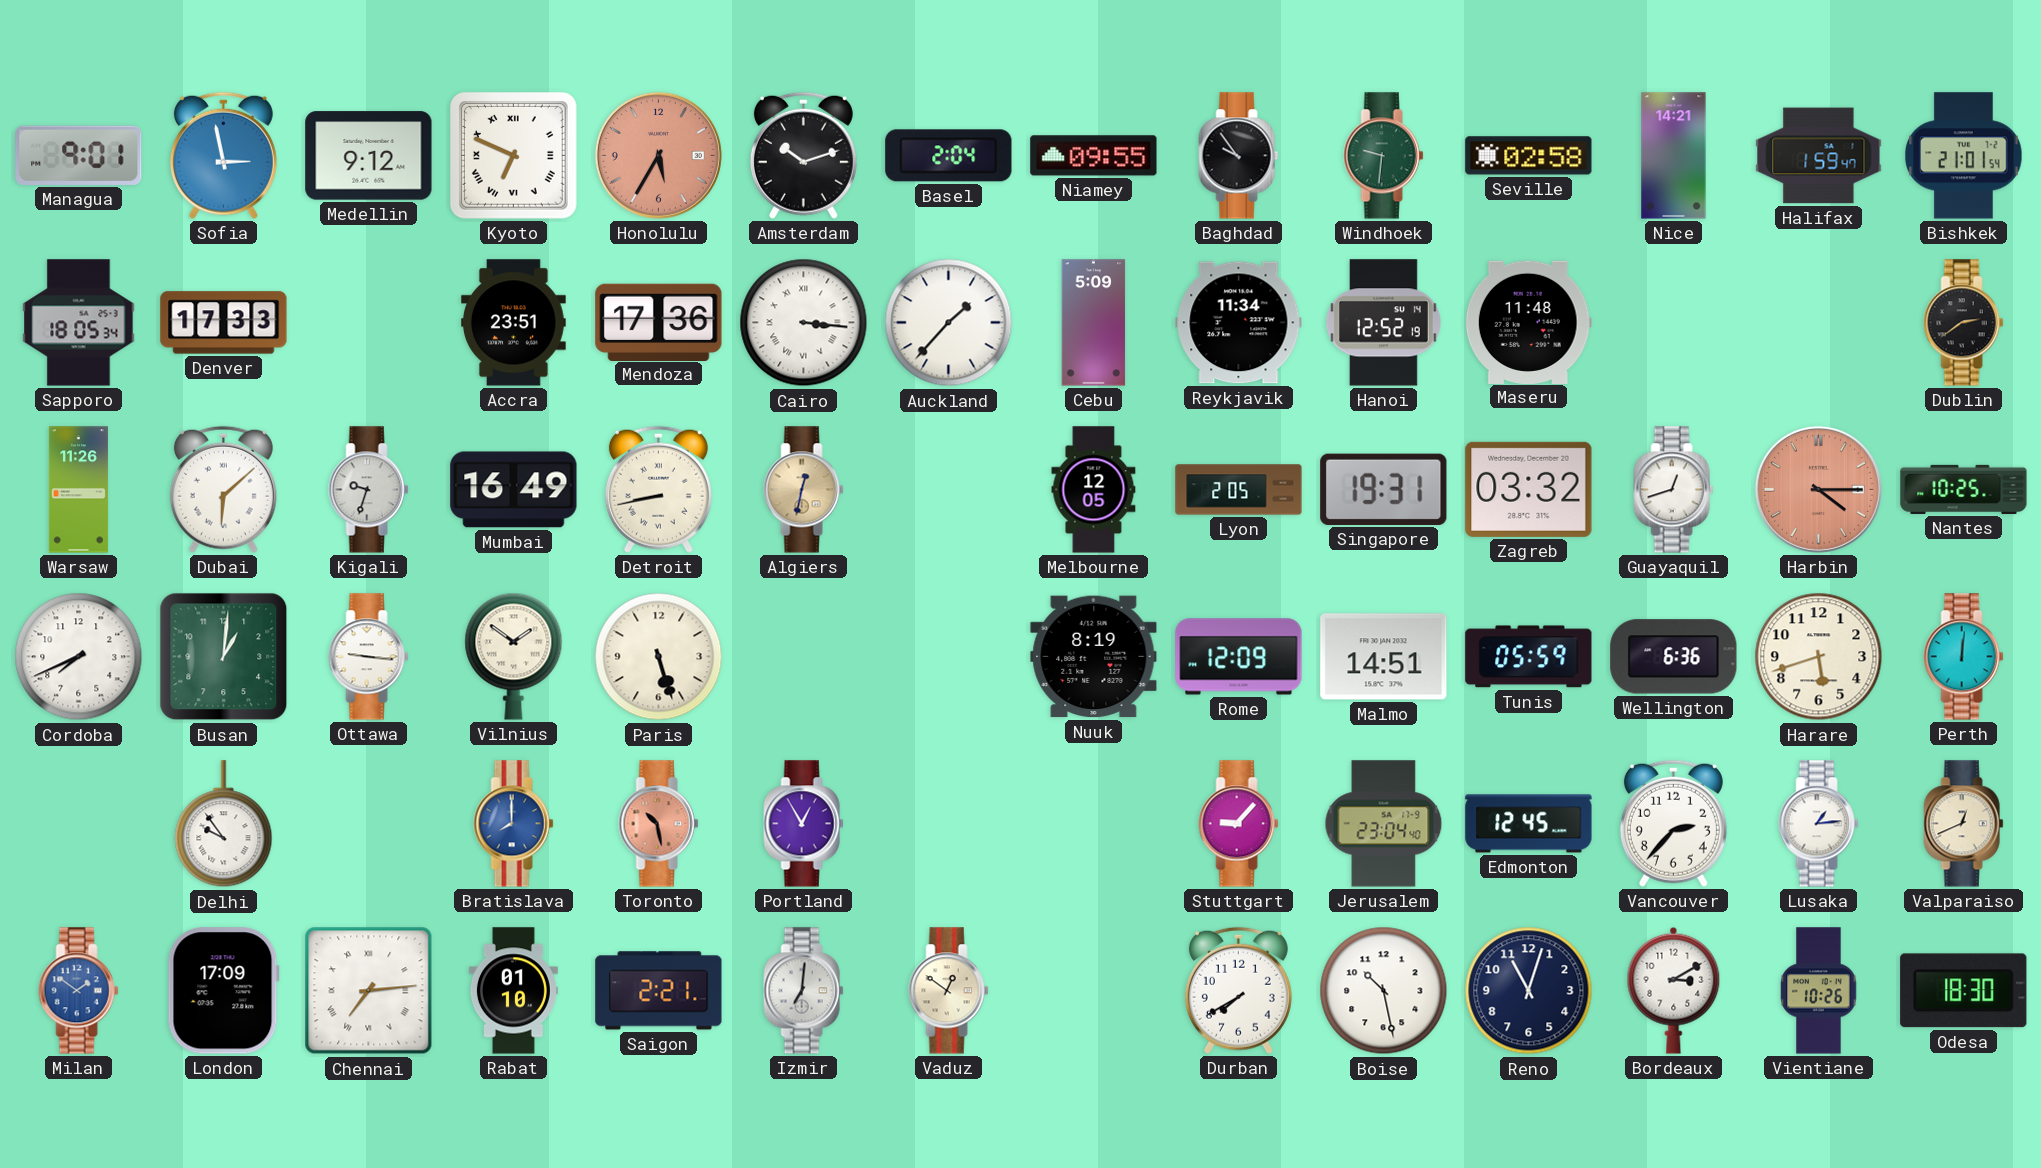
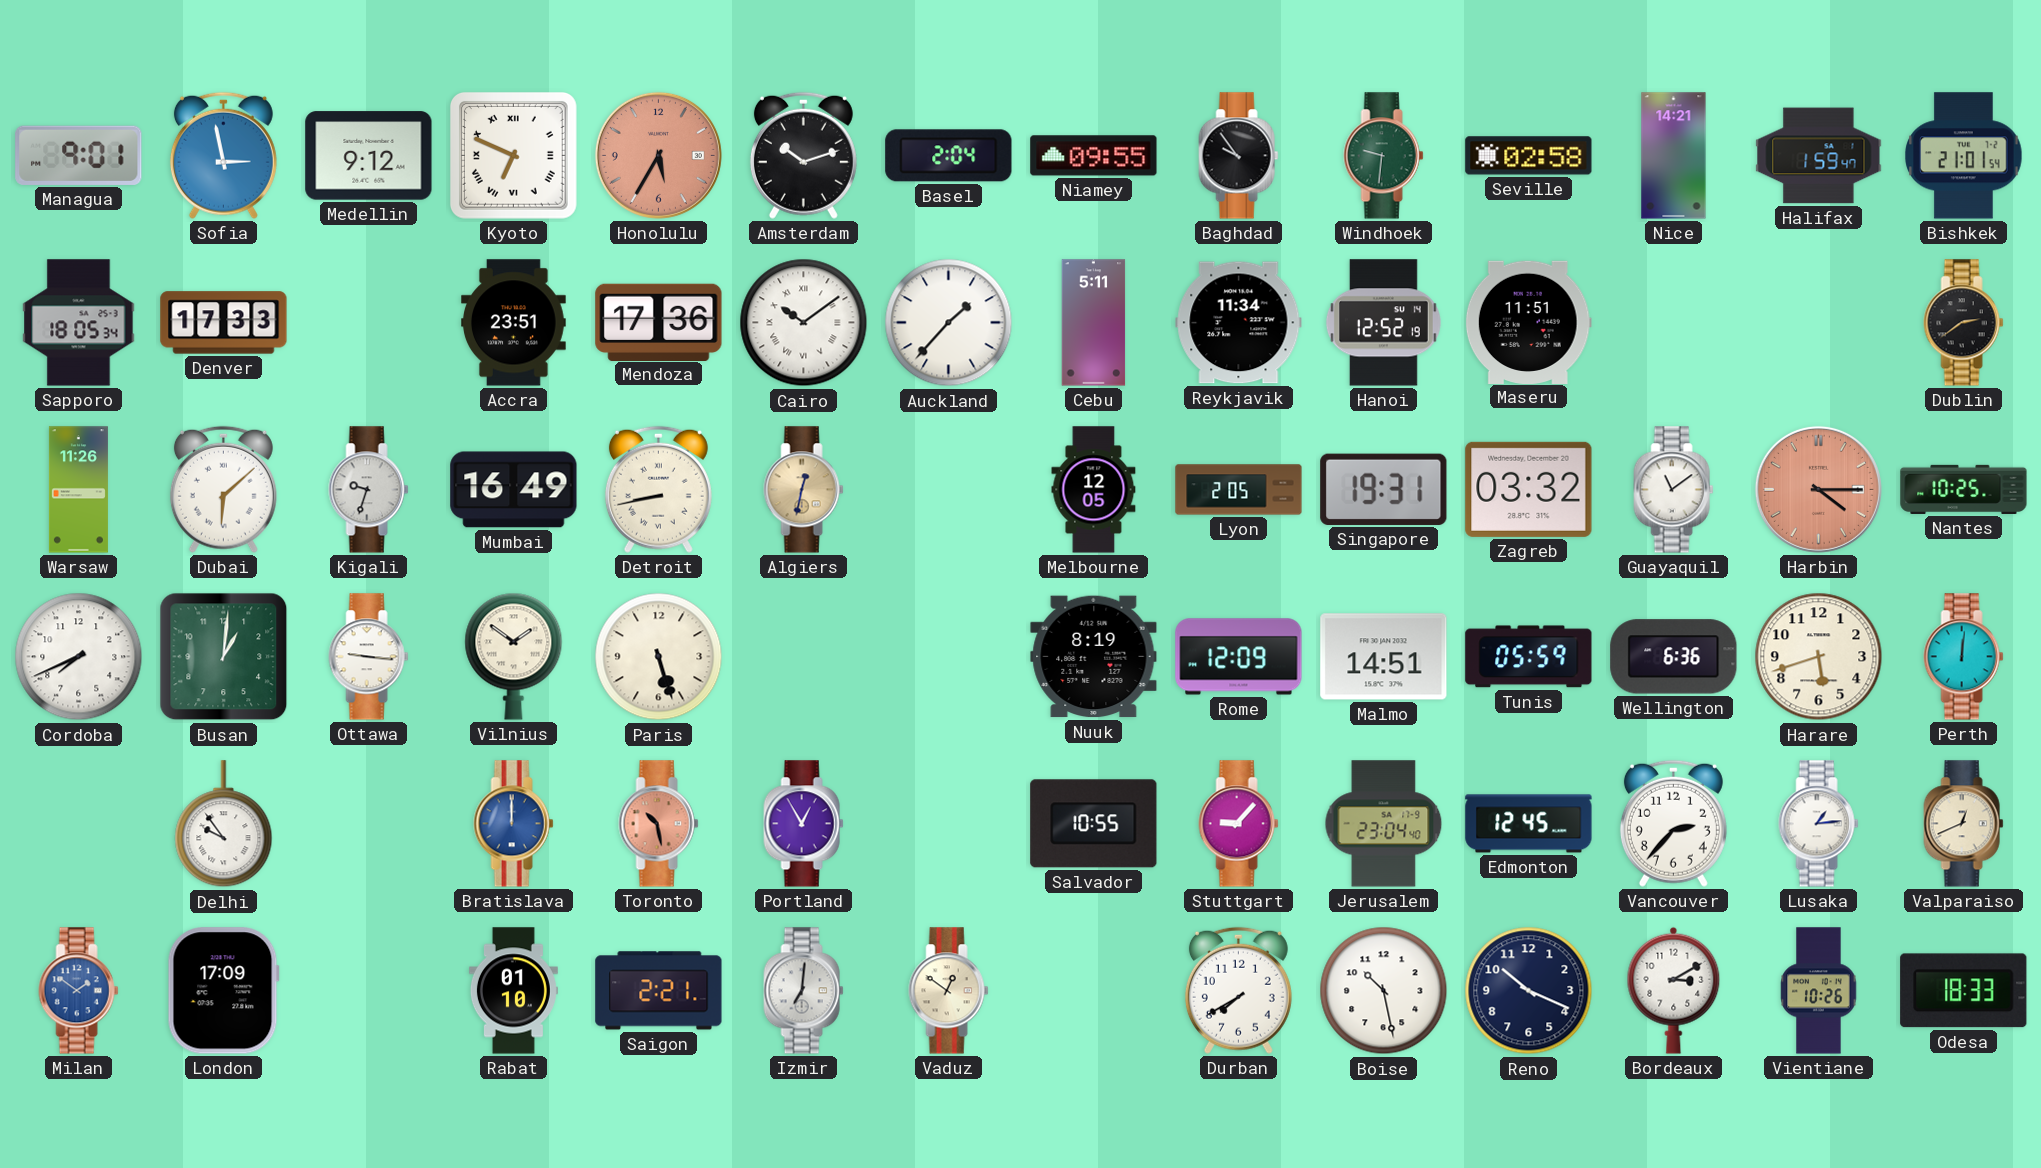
Cairo: 3:16 -> 10:09
Cebu: 5:09 -> 5:11
Maseru: 11:48 -> 11:51
Guayaquil: 12:42 -> 11:09
Bratislava: 8:00 -> 12:00
Salvador: none -> 10:55
Chennai: 7:14 -> none
Reno: 11:03 -> 10:19
Odesa: 18:30 -> 18:33
